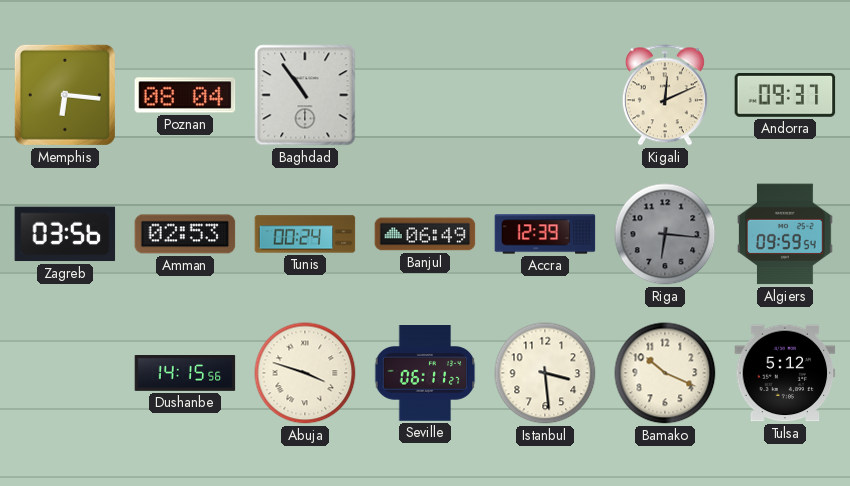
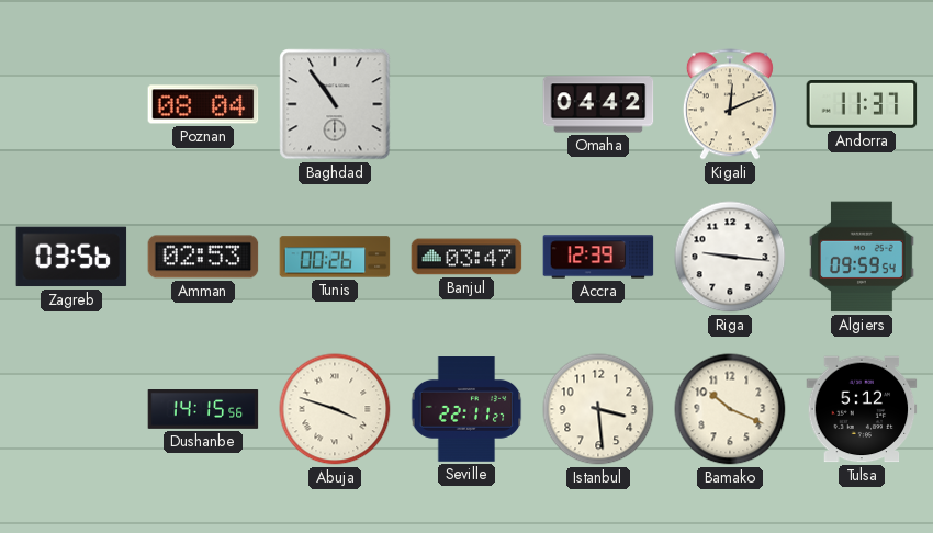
Memphis: 6:16 -> none
Omaha: none -> 04:42
Andorra: 09:37 -> 11:37
Tunis: 00:24 -> 00:26
Banjul: 06:49 -> 03:47
Riga: 6:16 -> 9:16
Riga dial: grey -> white
Seville: 06:11 -> 22:11
